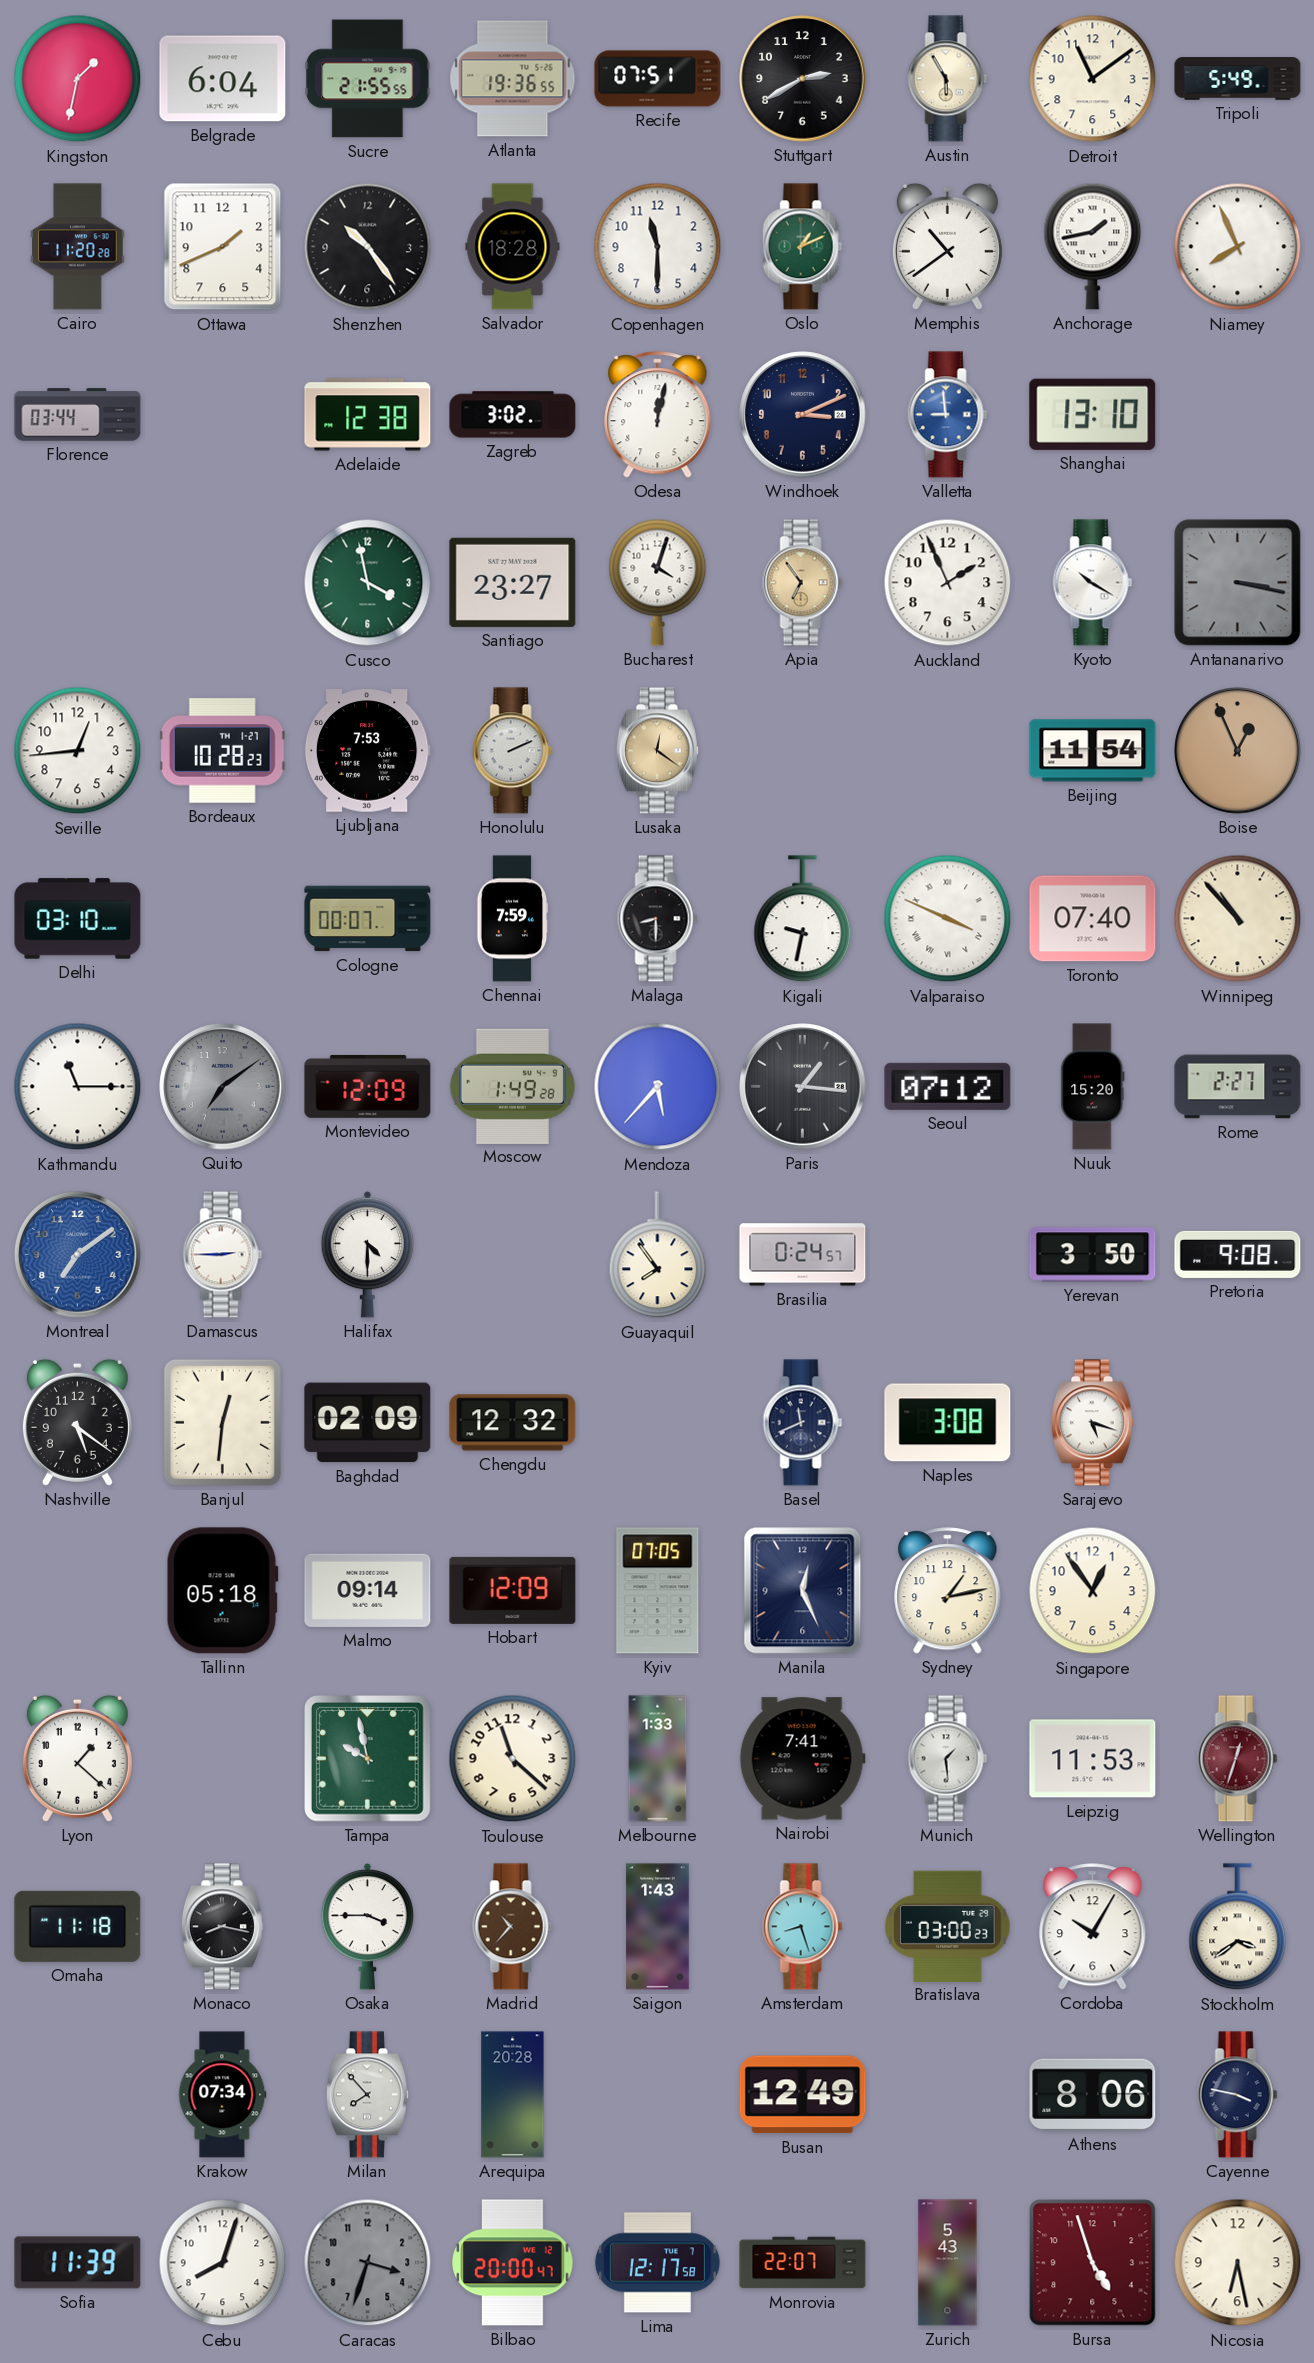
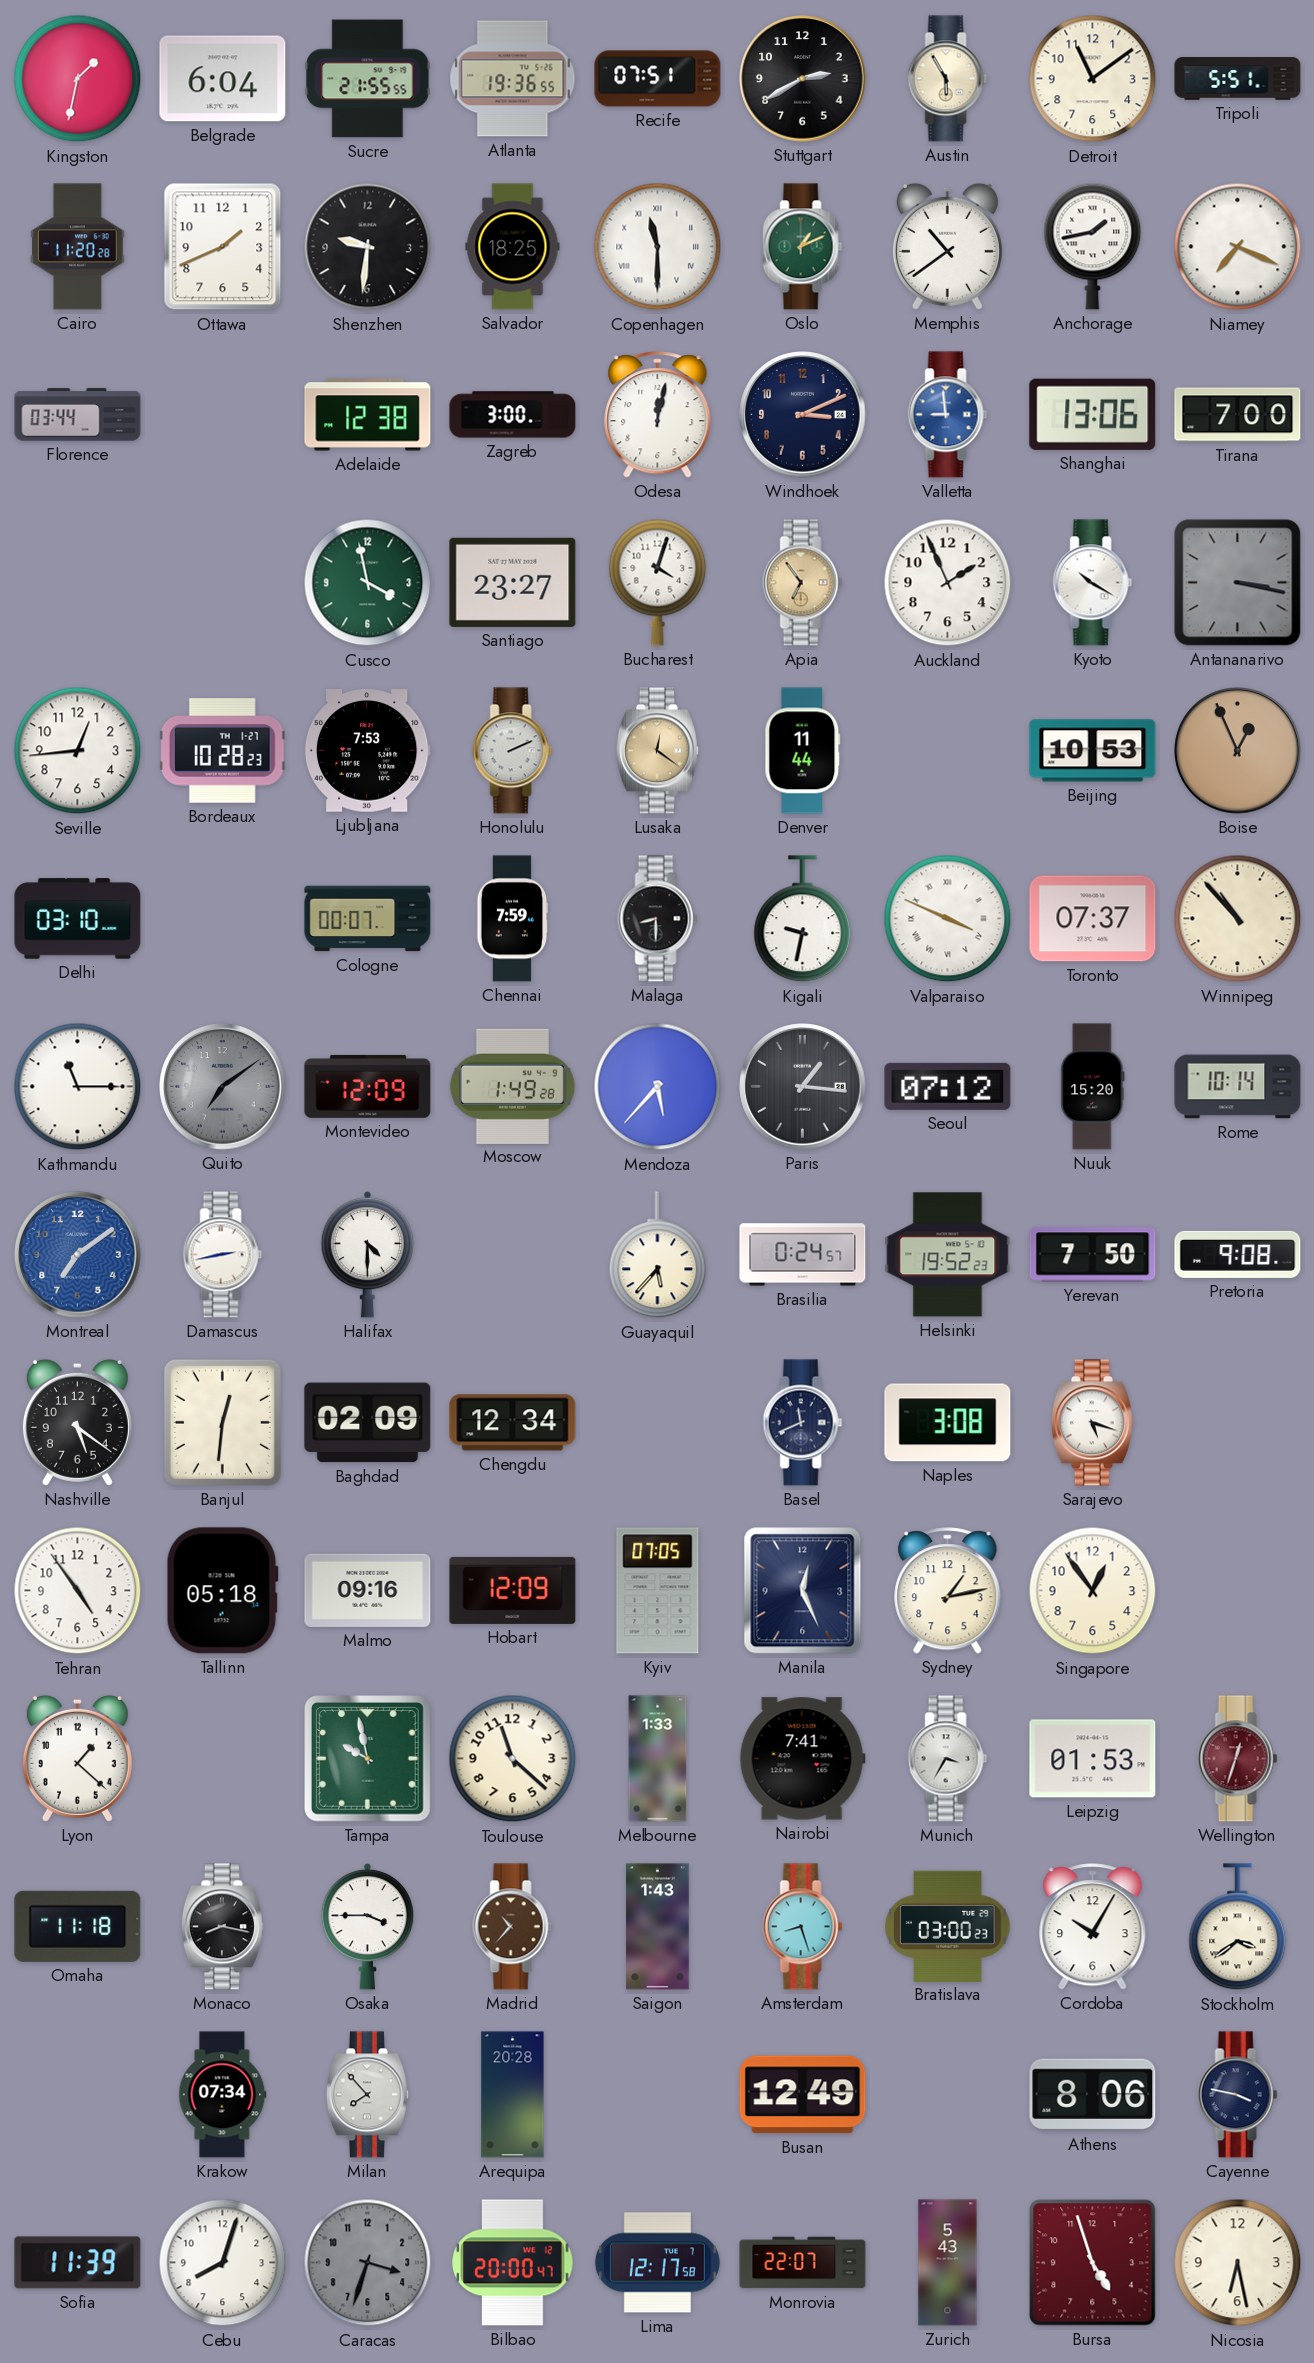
Tripoli: 5:49 -> 5:51
Shenzhen: 10:24 -> 9:31
Salvador: 18:28 -> 18:25
Copenhagen numerals: Arabic -> Roman
Niamey: 7:56 -> 7:19
Zagreb: 3:02 -> 3:00
Shanghai: 13:10 -> 13:06
Tirana: none -> 7:00
Denver: none -> 11:44
Beijing: 11:54 -> 10:53
Toronto: 07:40 -> 07:37
Rome: 2:27 -> 10:14
Damascus: 2:45 -> 2:43
Guayaquil: 7:54 -> 5:37
Helsinki: none -> 19:52
Yerevan: 3:50 -> 7:50
Chengdu: 12:32 -> 12:34
Tehran: none -> 4:54
Malmo: 09:14 -> 09:16
Munich: 1:29 -> 3:35
Leipzig: 11:53 -> 01:53
